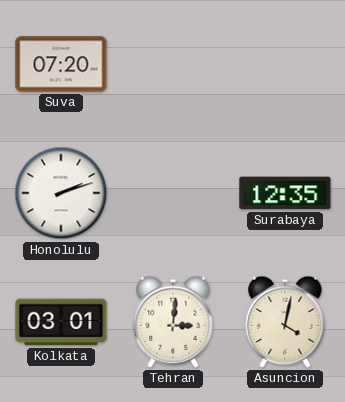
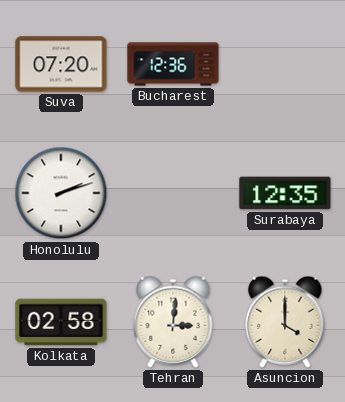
Bucharest: none -> 12:36
Kolkata: 03:01 -> 02:58
Asuncion: 4:02 -> 4:00
